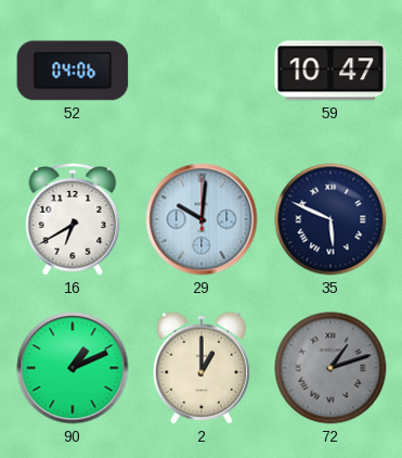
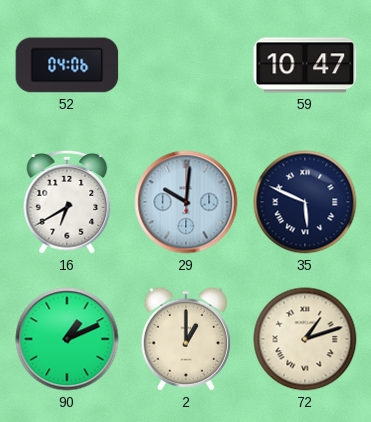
72 dial: grey -> cream
